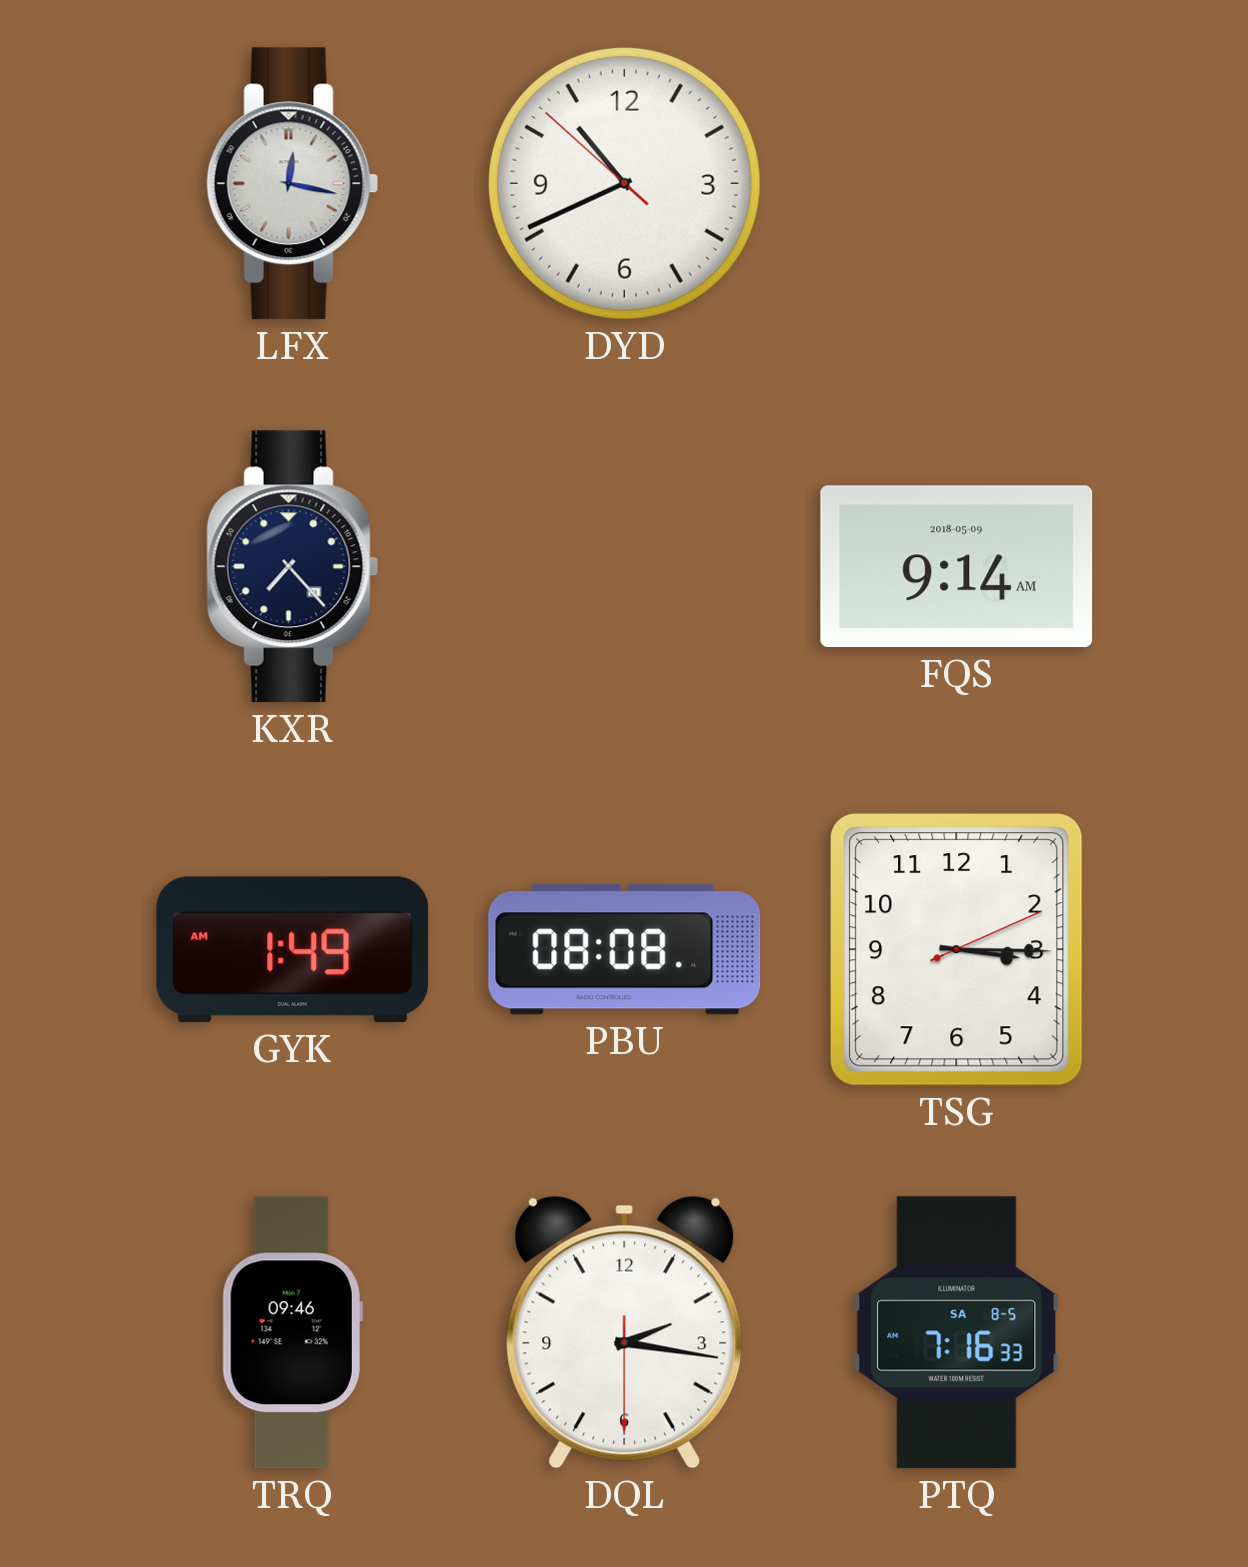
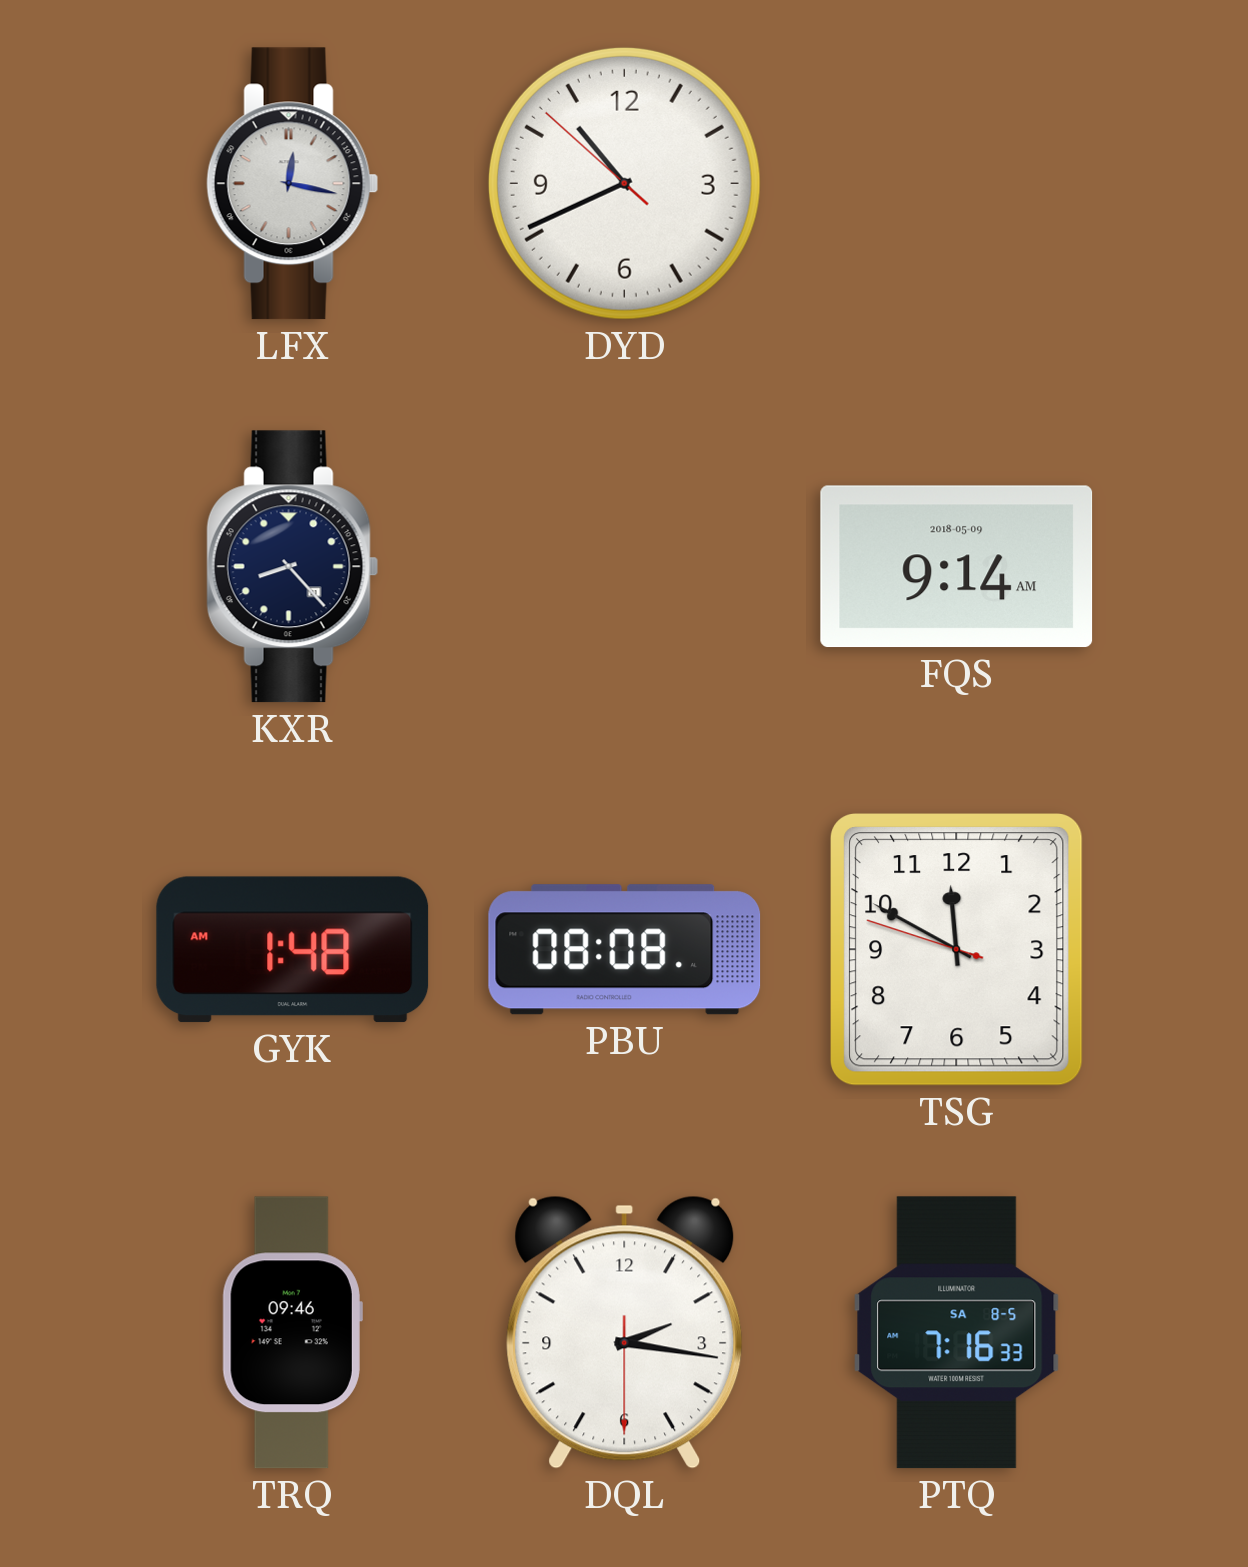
KXR: 7:23 -> 8:23
GYK: 1:49 -> 1:48
TSG: 3:15 -> 11:49
